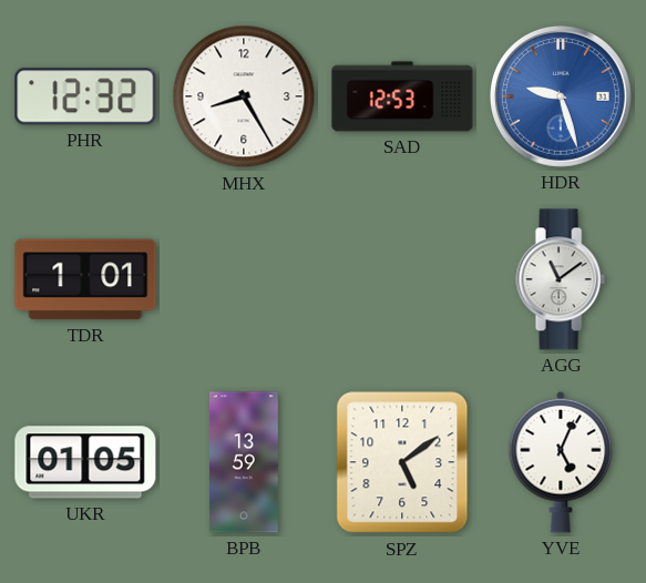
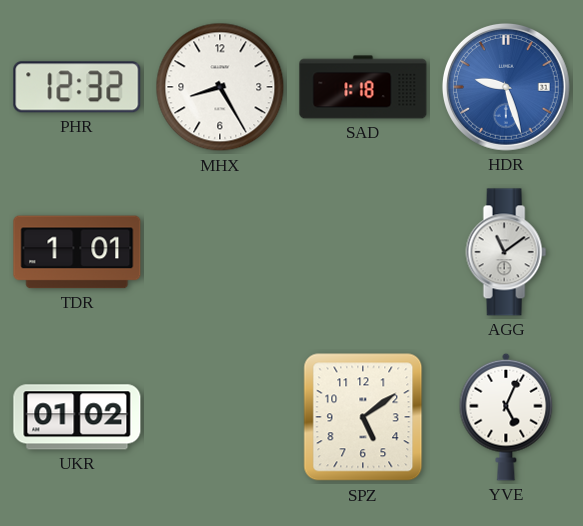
SAD: 12:53 -> 1:18
UKR: 01:05 -> 01:02
BPB: 13:59 -> none
